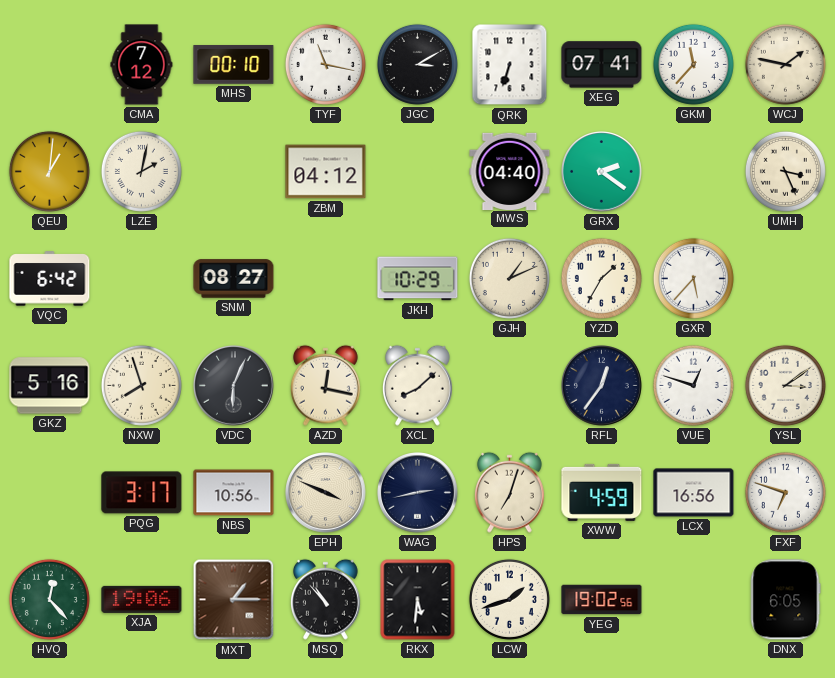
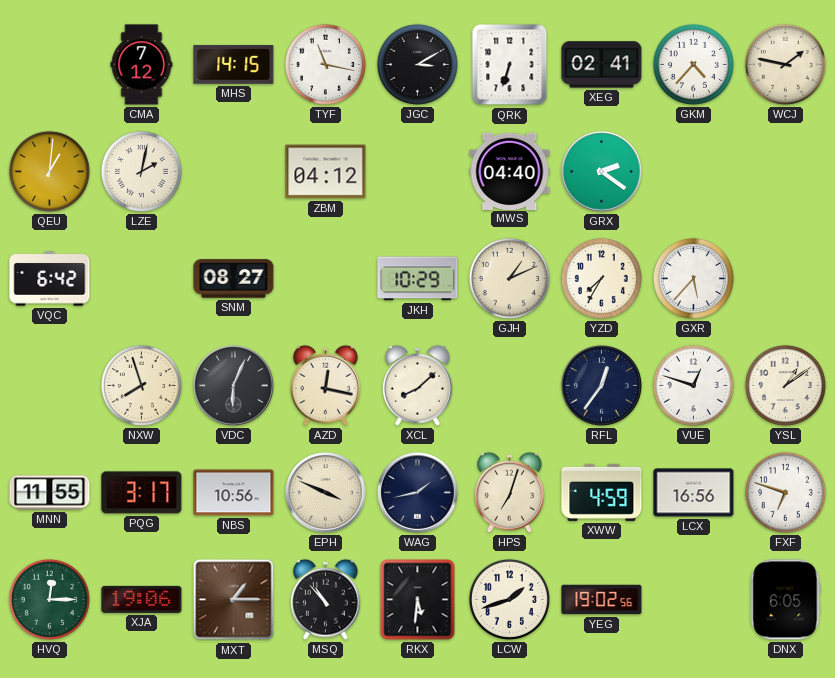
MHS: 00:10 -> 14:15
XEG: 07:41 -> 02:41
GKM: 11:37 -> 4:37
UMH: 3:26 -> none
YZD: 1:35 -> 7:35
GKZ: 5:16 -> none
YSL: 3:09 -> 1:09
MNN: none -> 11:55
WAG: 2:43 -> 1:43
HVQ: 12:23 -> 12:15
